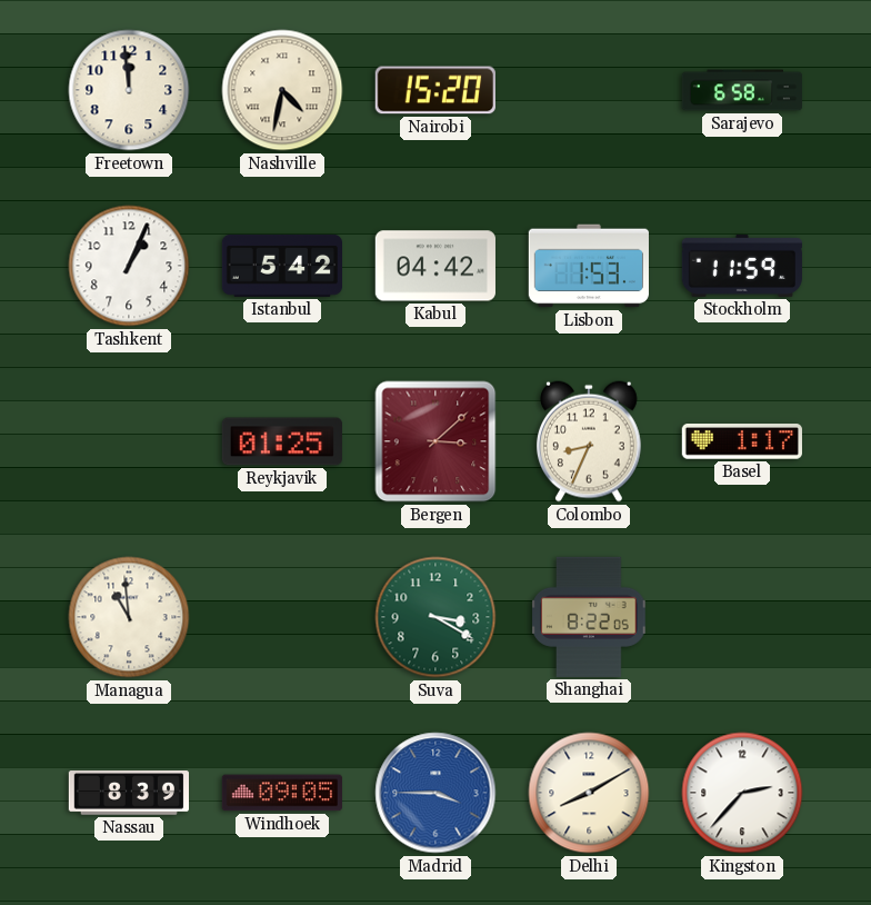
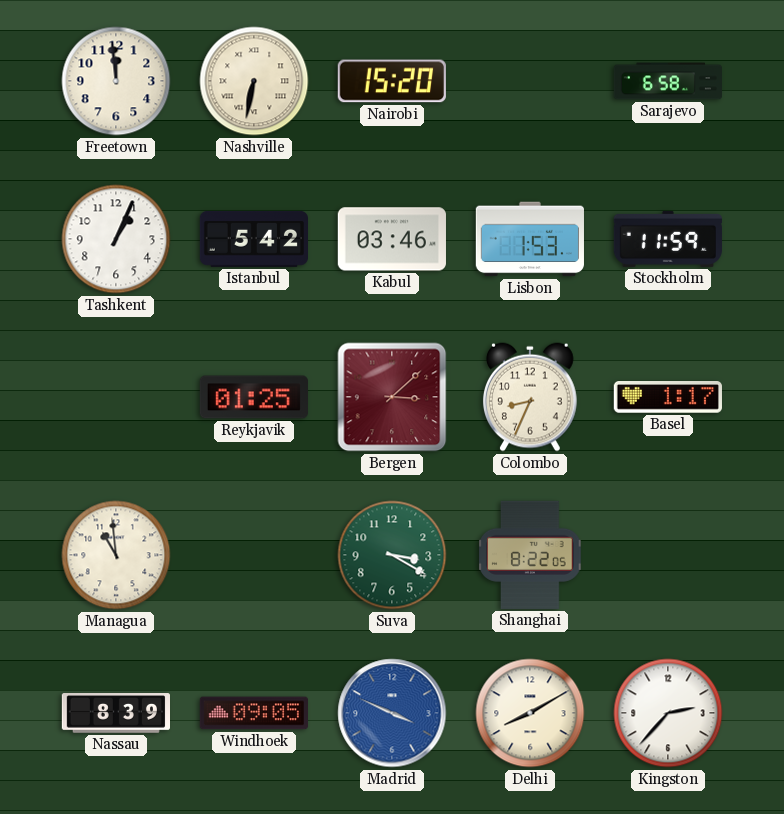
Nashville: 4:32 -> 6:32
Kabul: 04:42 -> 03:46
Madrid: 3:45 -> 3:49
